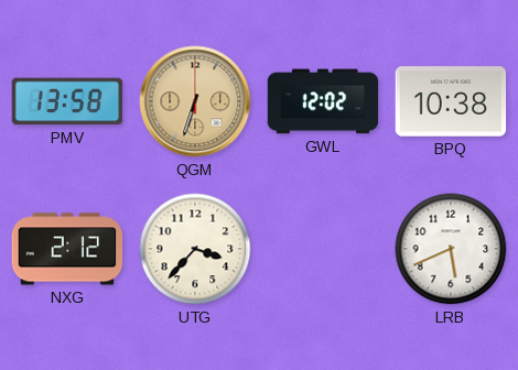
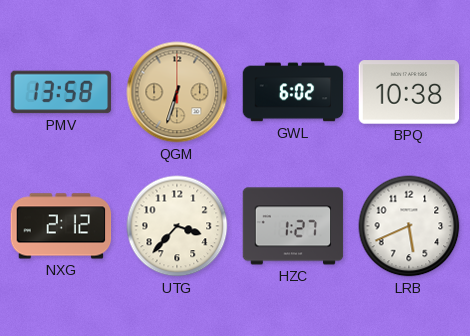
GWL: 12:02 -> 6:02
HZC: none -> 1:27
